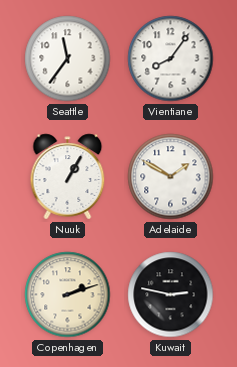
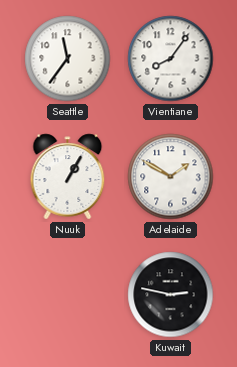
Copenhagen: 2:12 -> none
